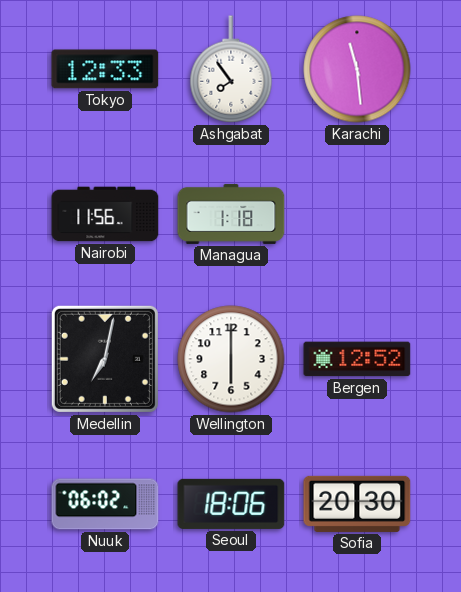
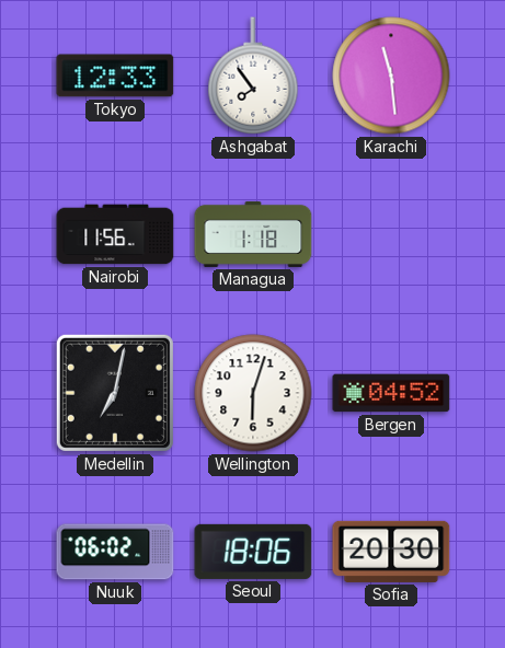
Wellington: 6:00 -> 6:03
Bergen: 12:52 -> 04:52
